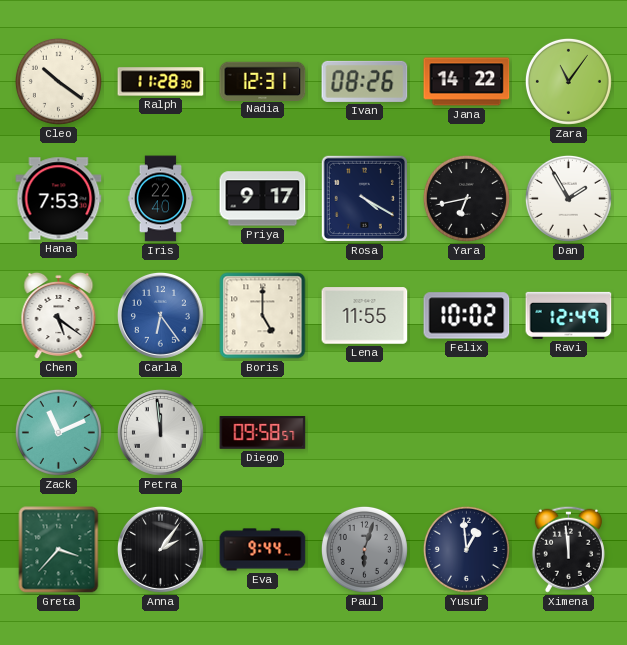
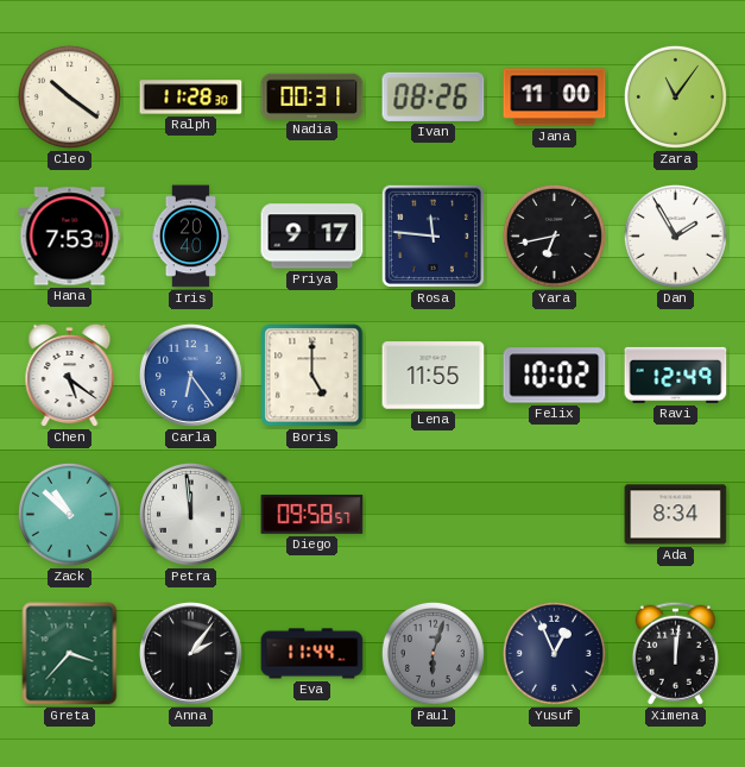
Nadia: 12:31 -> 00:31
Jana: 14:22 -> 11:00
Iris: 22:40 -> 20:40
Rosa: 4:20 -> 11:46
Zack: 11:11 -> 10:52
Ada: none -> 8:34
Eva: 9:44 -> 11:44
Yusuf: 12:59 -> 12:56
Ximena: 11:59 -> 12:01
